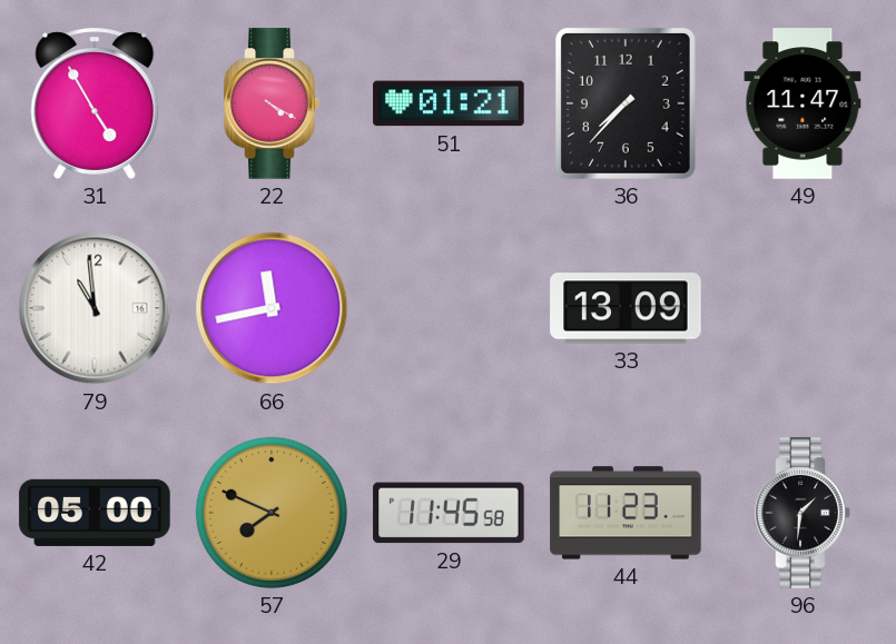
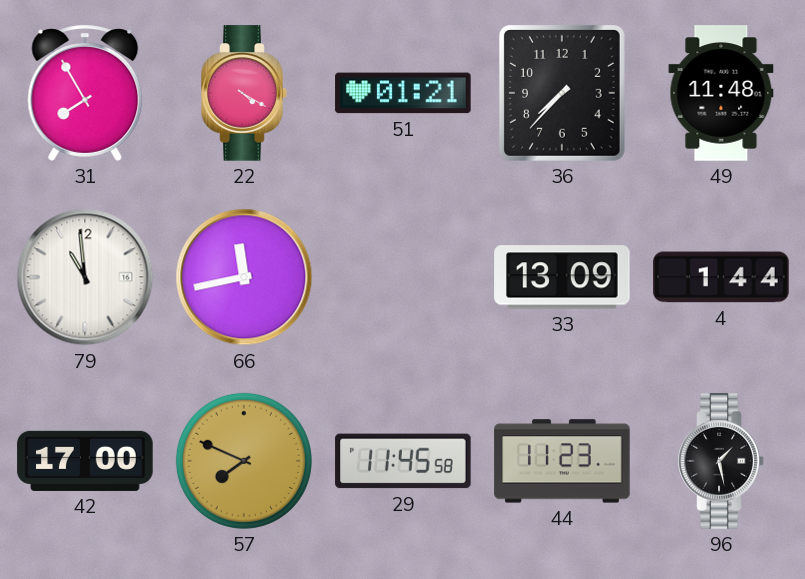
31: 4:55 -> 7:55
49: 11:47 -> 11:48
4: none -> 1:44
42: 05:00 -> 17:00
96: 1:31 -> 1:28
